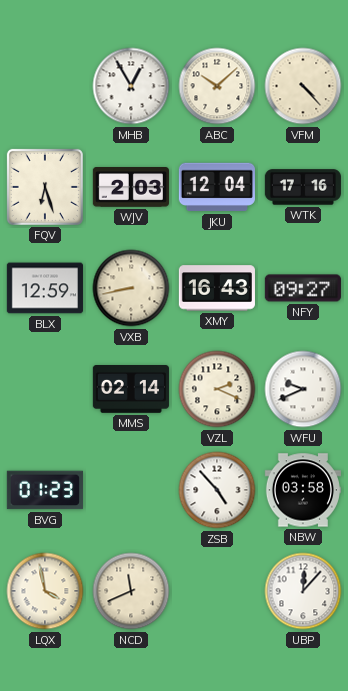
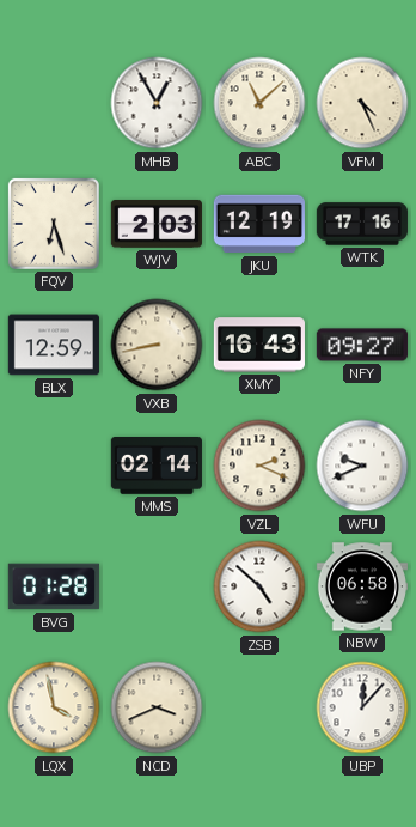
ABC: 10:08 -> 11:08
VFM: 4:23 -> 4:26
JKU: 12:04 -> 12:19
BVG: 01:23 -> 01:28
ZSB: 4:53 -> 4:52
NBW: 03:58 -> 06:58
NCD: 11:41 -> 3:41
